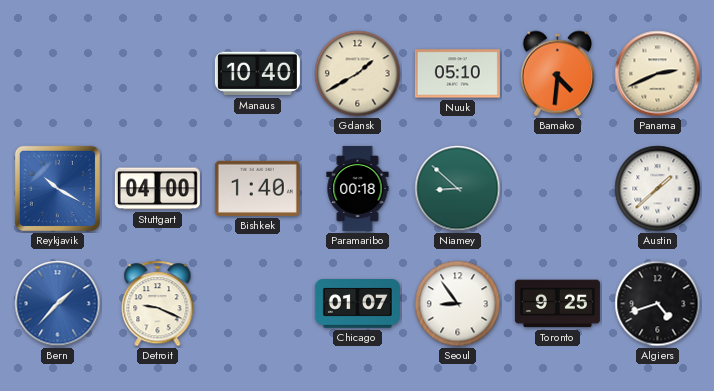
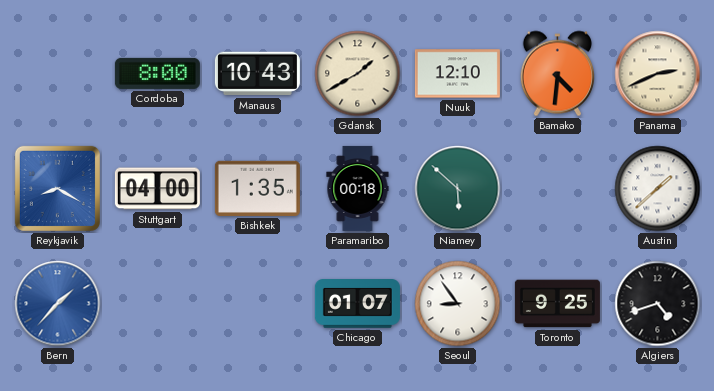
Cordoba: none -> 8:00
Manaus: 10:40 -> 10:43
Nuuk: 05:10 -> 12:10
Reykjavik: 10:20 -> 8:20
Bishkek: 1:40 -> 1:35
Niamey: 8:52 -> 5:52
Detroit: 9:19 -> none
